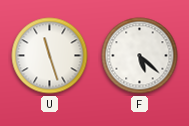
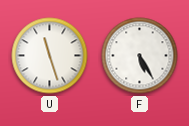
F: 5:22 -> 5:25
